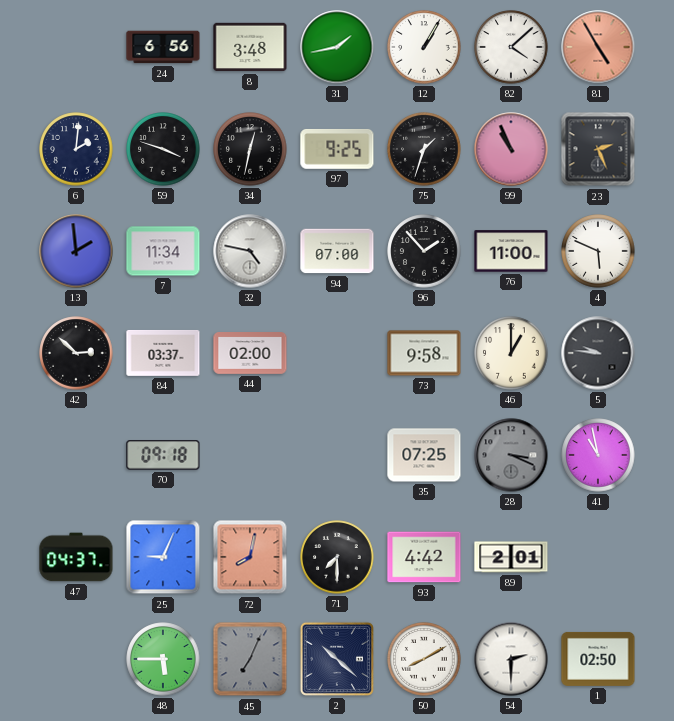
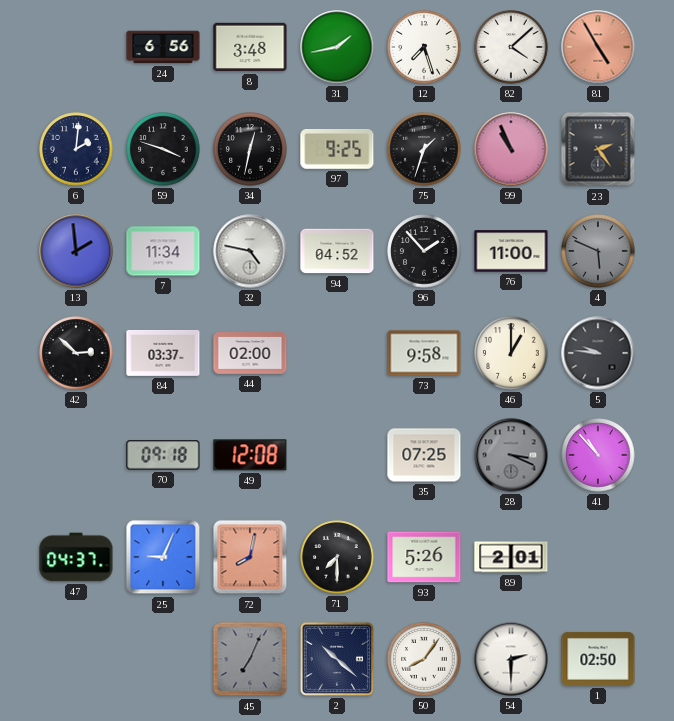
12: 1:05 -> 7:27
23: 2:26 -> 2:24
94: 07:00 -> 04:52
4 dial: white -> grey
49: none -> 12:08
41: 10:58 -> 10:53
93: 4:42 -> 5:26
48: 5:45 -> none
50: 8:10 -> 8:06
